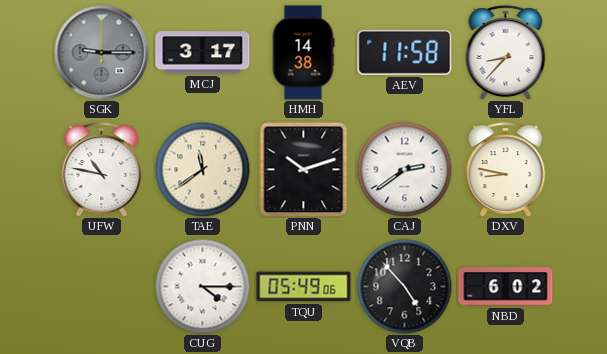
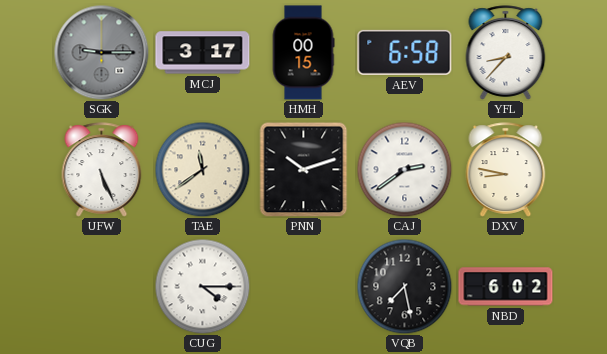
HMH: 14:38 -> 00:15
AEV: 11:58 -> 6:58
UFW: 10:47 -> 5:26
TQU: 05:49 -> none
VQB: 4:53 -> 7:28
